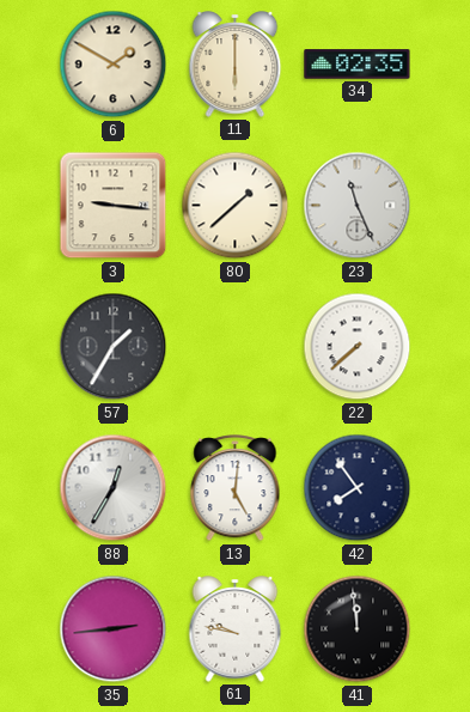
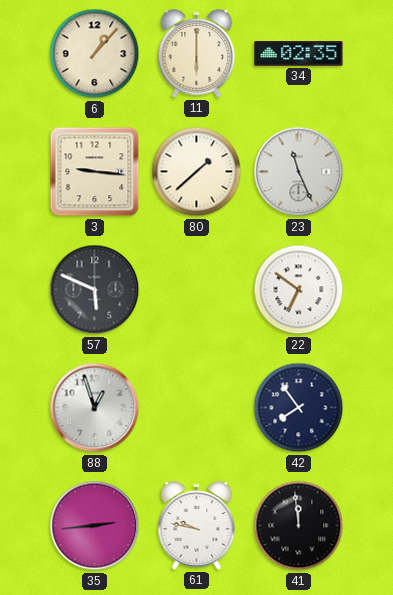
6: 1:50 -> 1:07
57: 1:35 -> 5:49
22: 7:38 -> 6:51
88: 12:35 -> 12:57
13: 5:01 -> none
